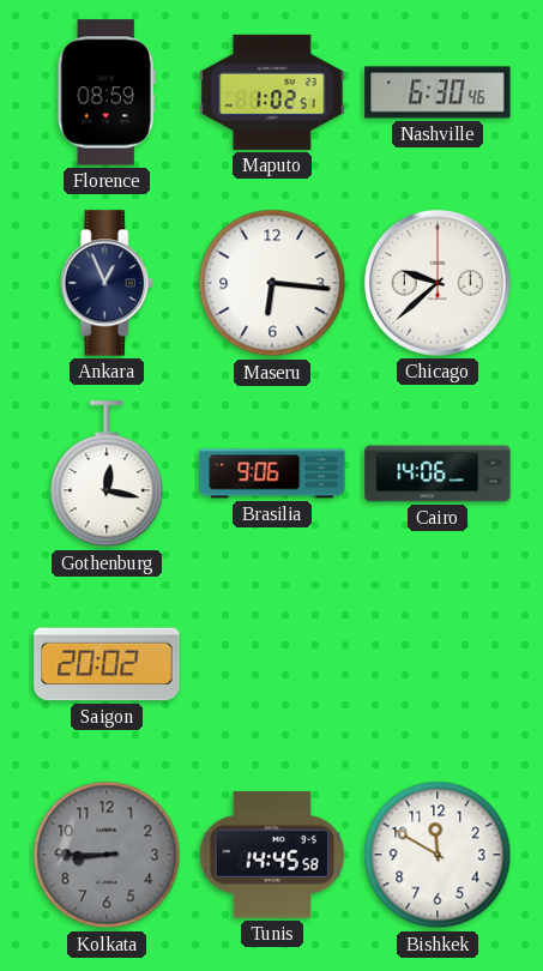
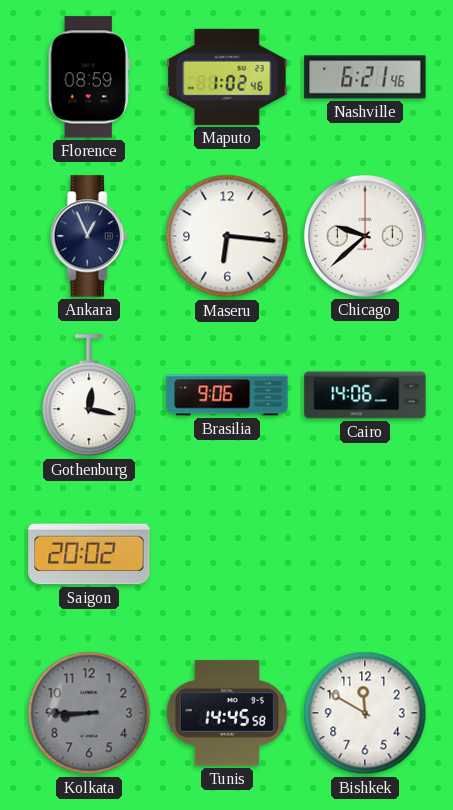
Maputo: 1:02:51 -> 1:02:46
Nashville: 6:30 -> 6:21
